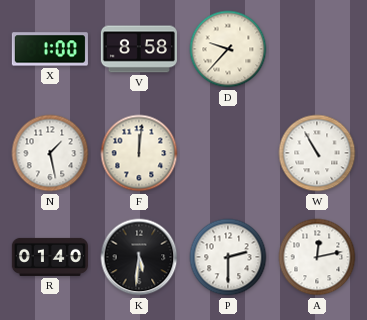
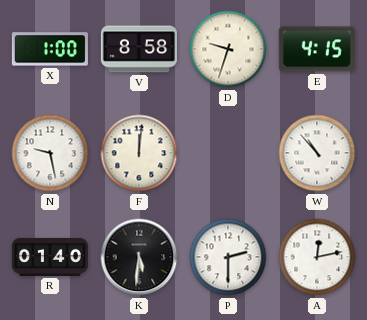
D: 9:37 -> 9:33
E: none -> 4:15
N: 1:28 -> 9:28
W: 10:55 -> 10:53
